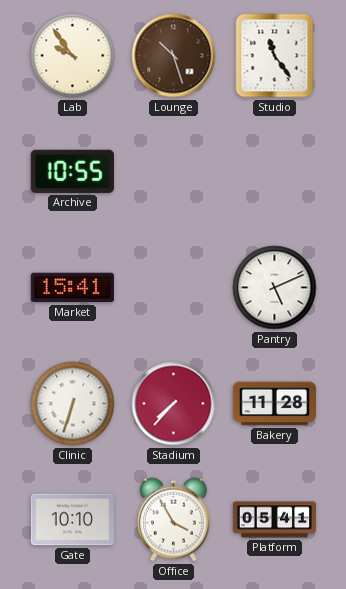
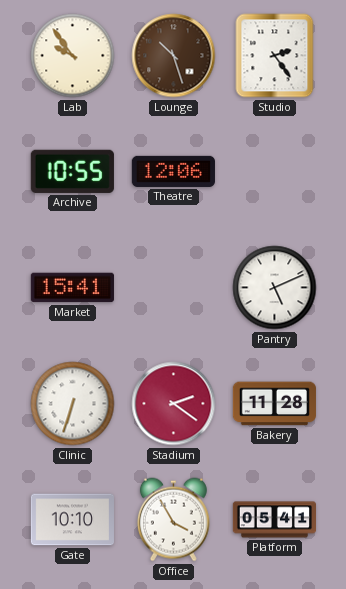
Studio: 11:24 -> 2:24
Theatre: none -> 12:06
Stadium: 7:37 -> 2:21
